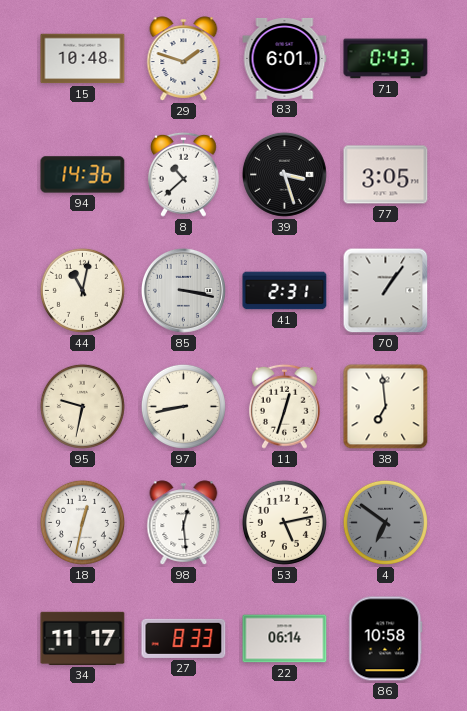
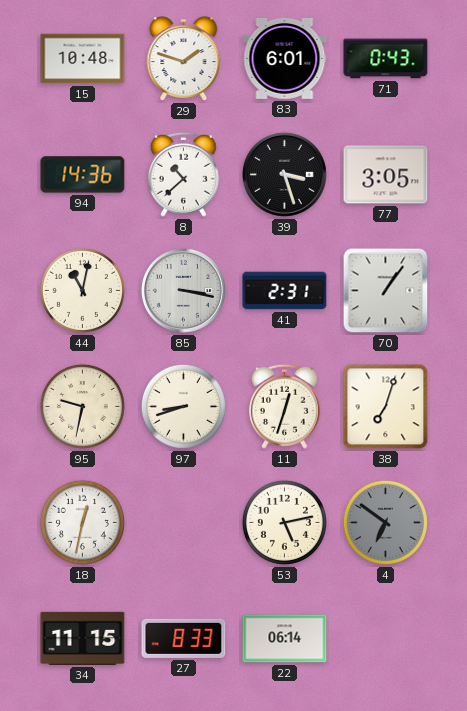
97: 8:43 -> 8:42
38: 6:59 -> 7:03
98: 12:29 -> none
34: 11:17 -> 11:15
86: 10:58 -> none
